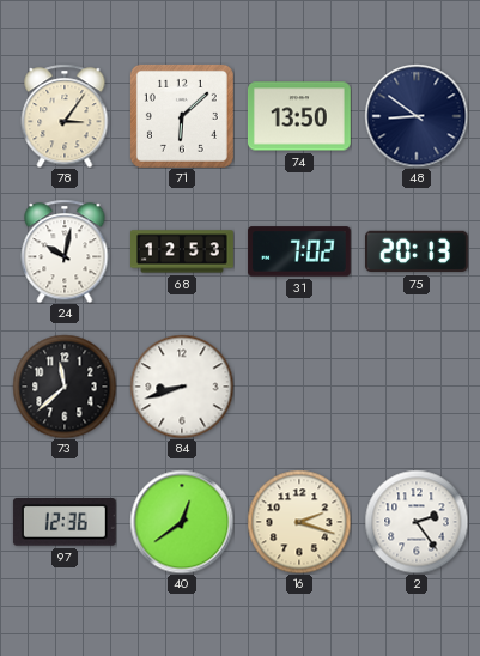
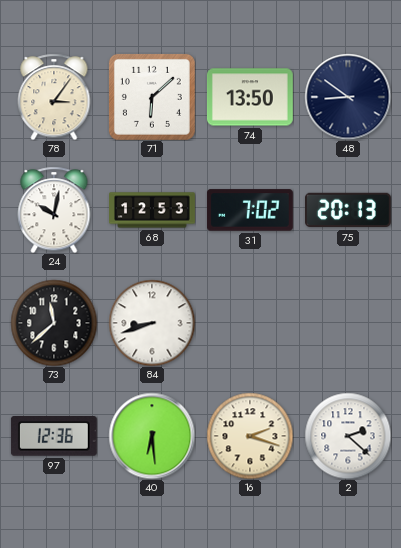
40: 12:39 -> 6:29
2: 2:24 -> 2:22
